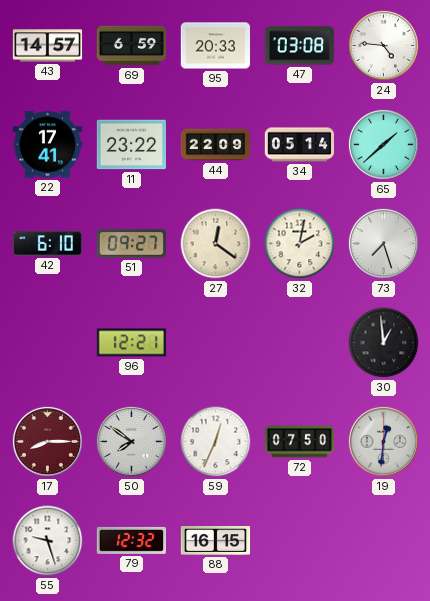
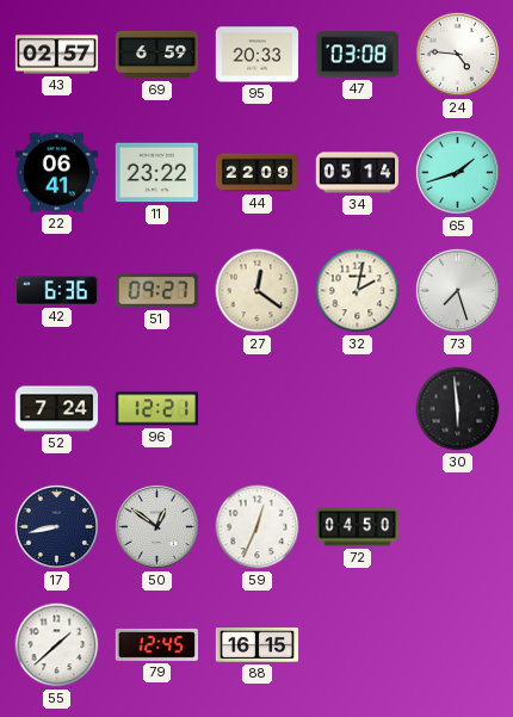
43: 14:57 -> 02:57
22: 17:41 -> 06:41
65: 1:38 -> 1:42
42: 6:10 -> 6:36
52: none -> 7:24
30: 12:59 -> 5:59
17: 8:15 -> 8:43
17 dial: burgundy -> navy
50: 7:51 -> 12:51
72: 07:50 -> 04:50
19: 12:31 -> none
55: 9:27 -> 1:38
79: 12:32 -> 12:45
